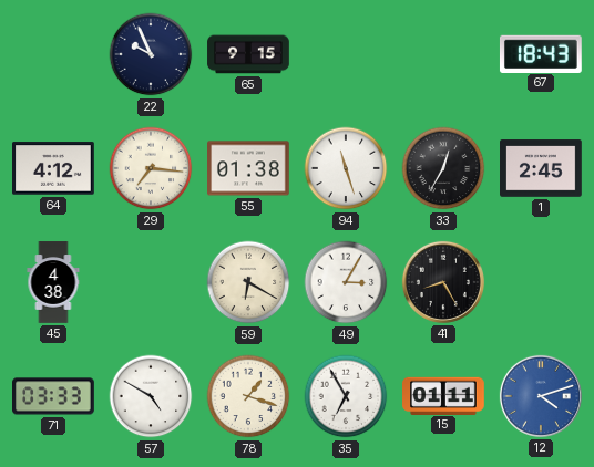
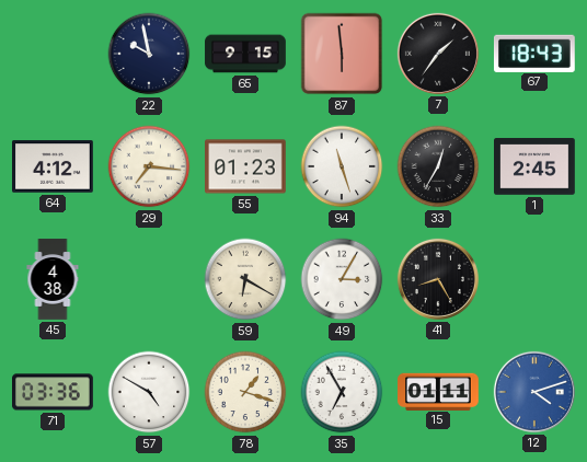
22: 9:56 -> 9:58
87: none -> 5:59
7: none -> 1:36
55: 01:38 -> 01:23
71: 03:33 -> 03:36
